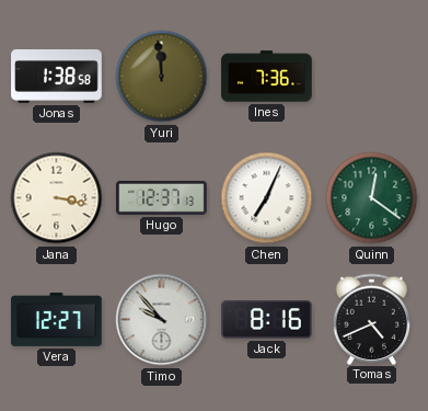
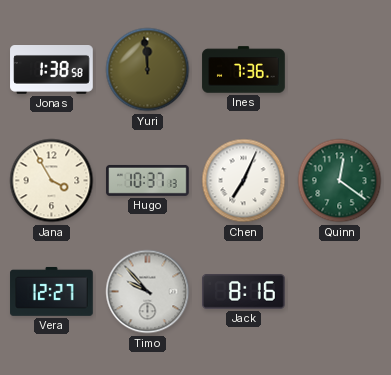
Jana: 3:17 -> 3:55
Hugo: 12:37 -> 10:37
Tomas: 4:41 -> none
